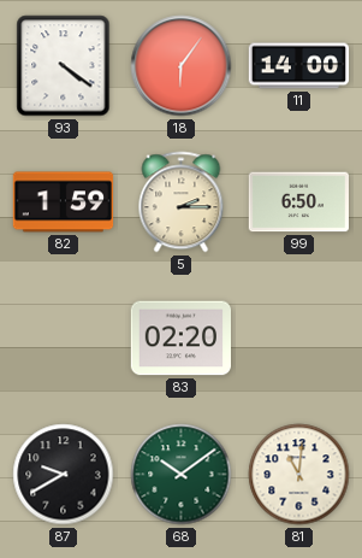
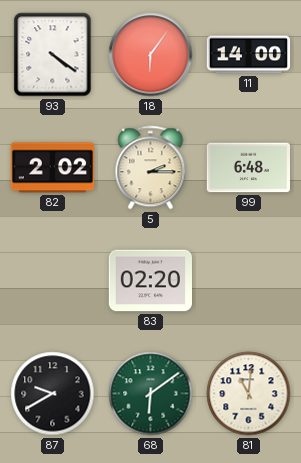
82: 1:59 -> 2:02
99: 6:50 -> 6:48
68: 10:09 -> 6:09
